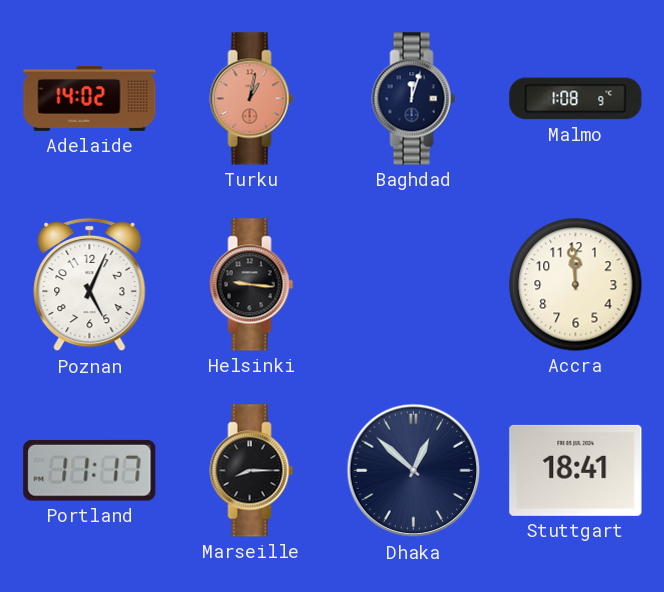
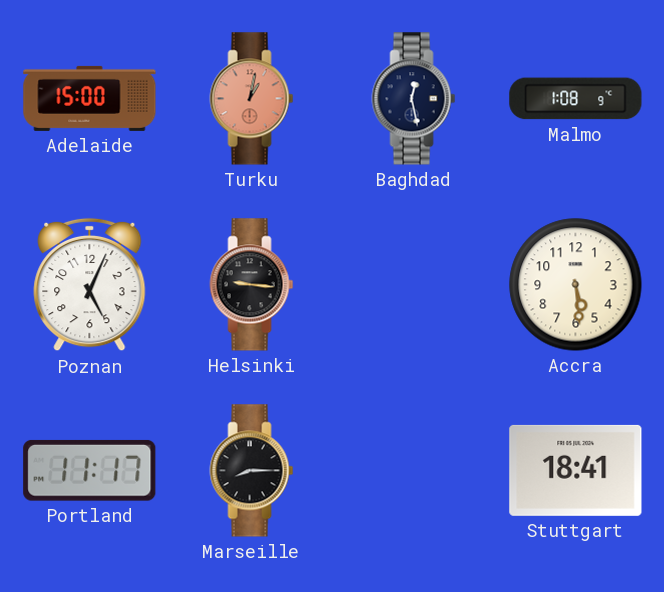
Adelaide: 14:02 -> 15:00
Baghdad: 12:03 -> 12:28
Accra: 11:59 -> 5:29
Dhaka: 12:52 -> none
